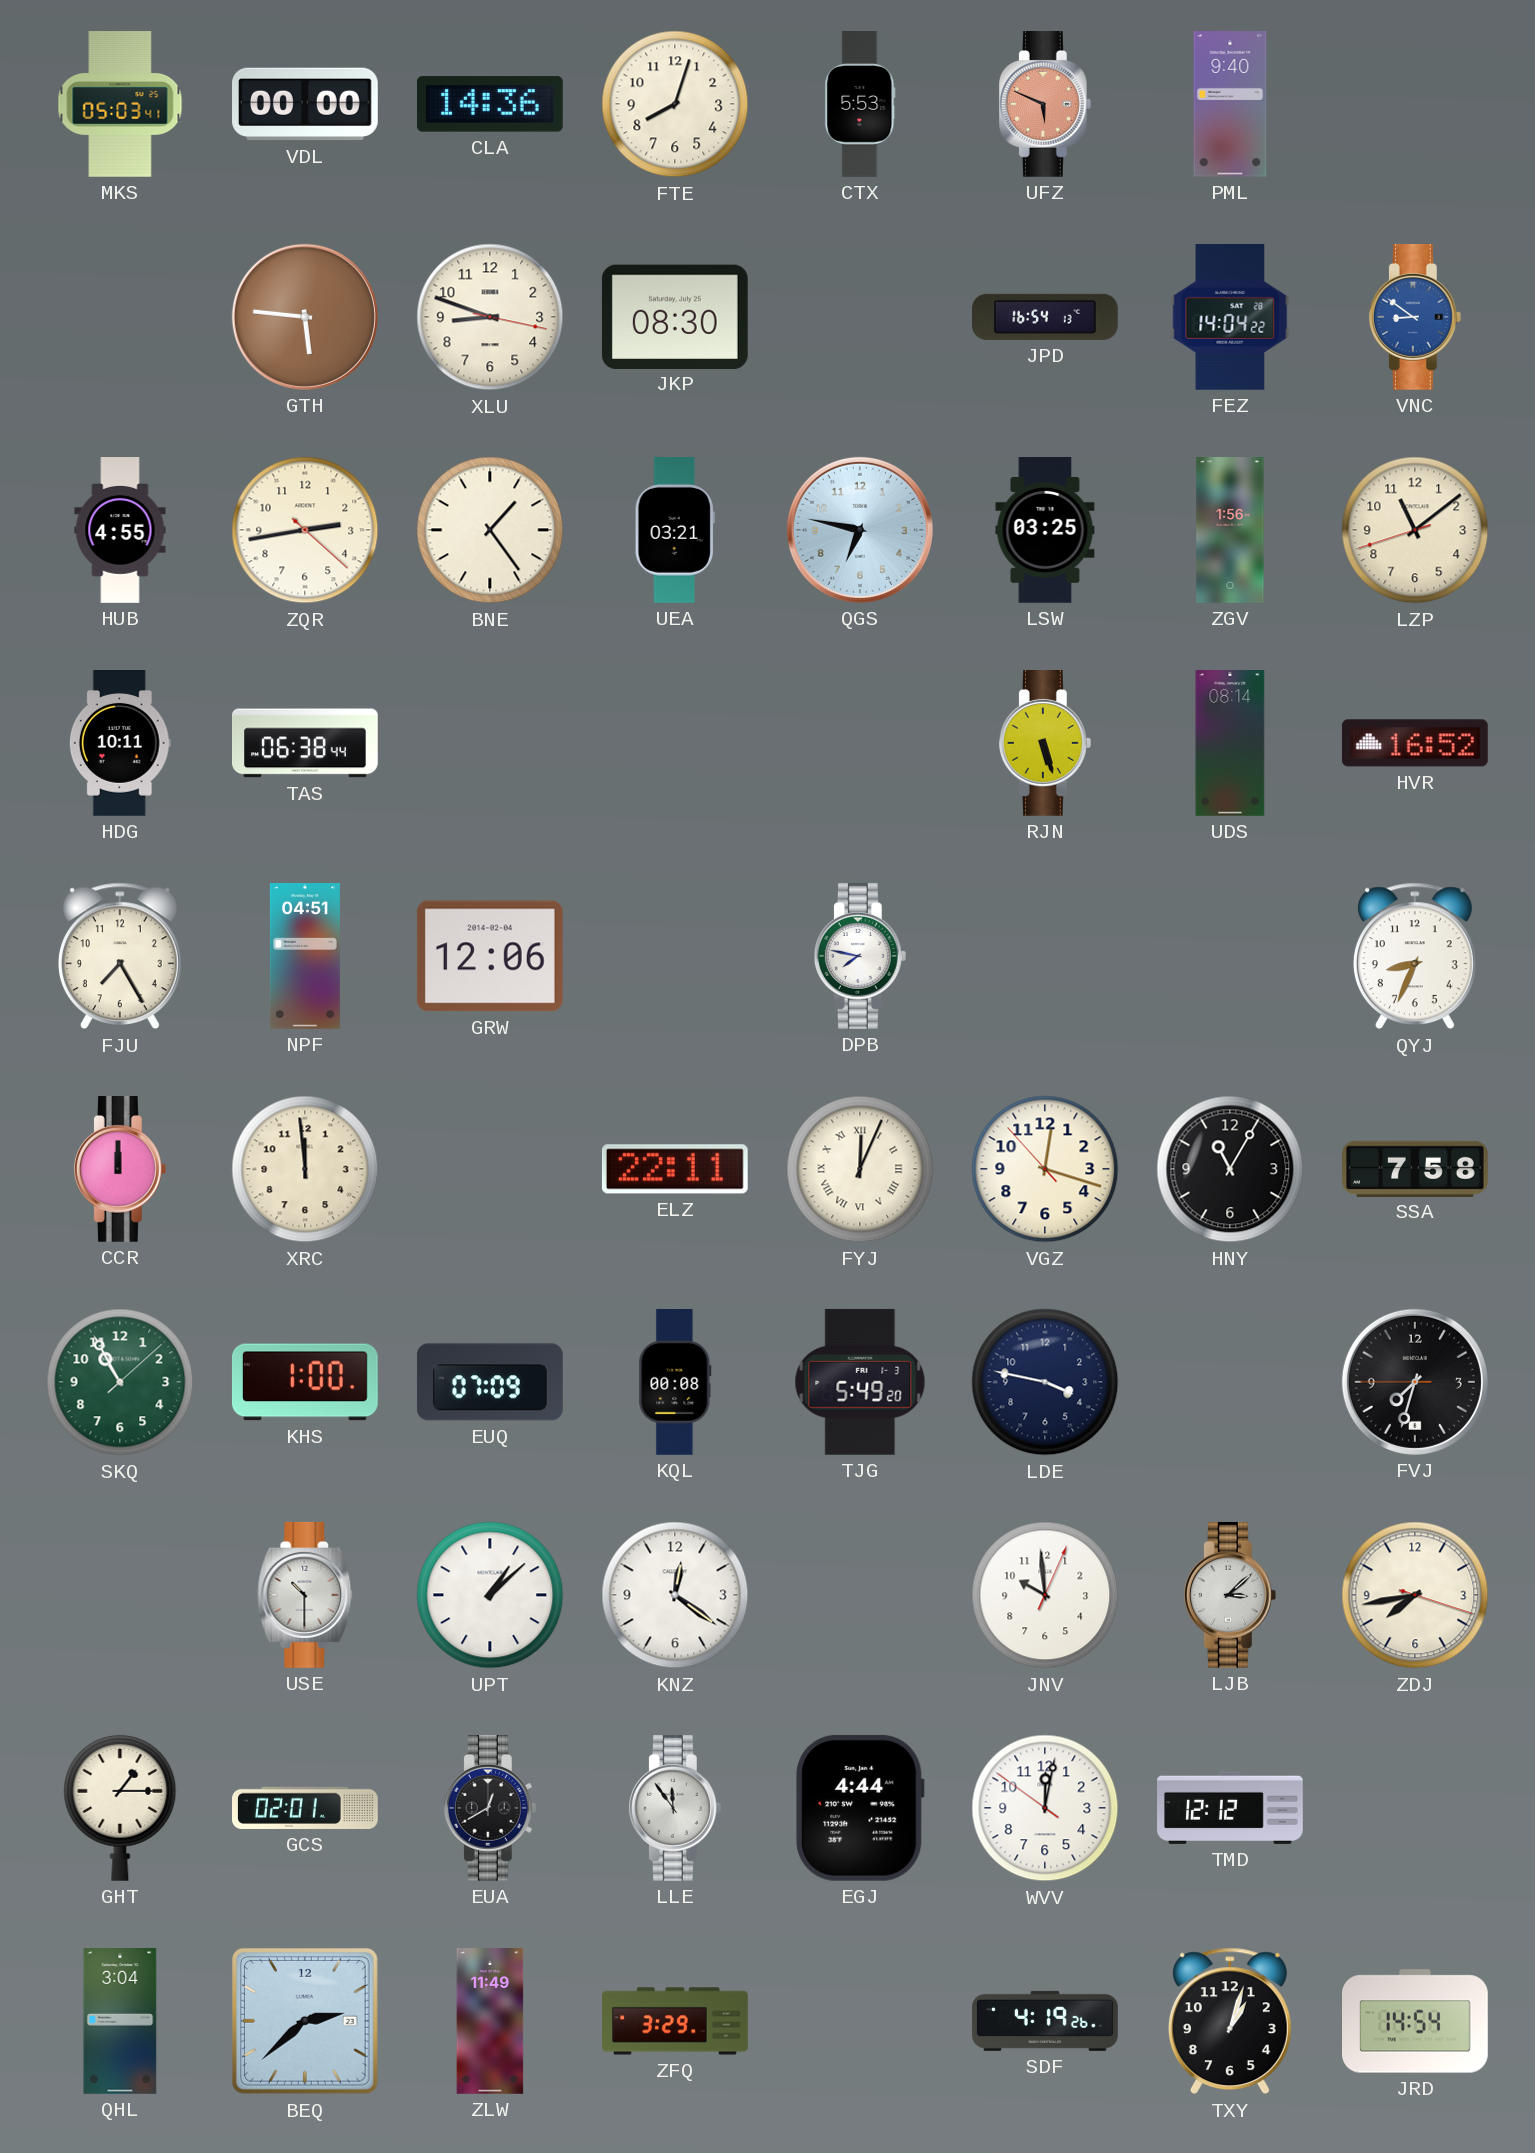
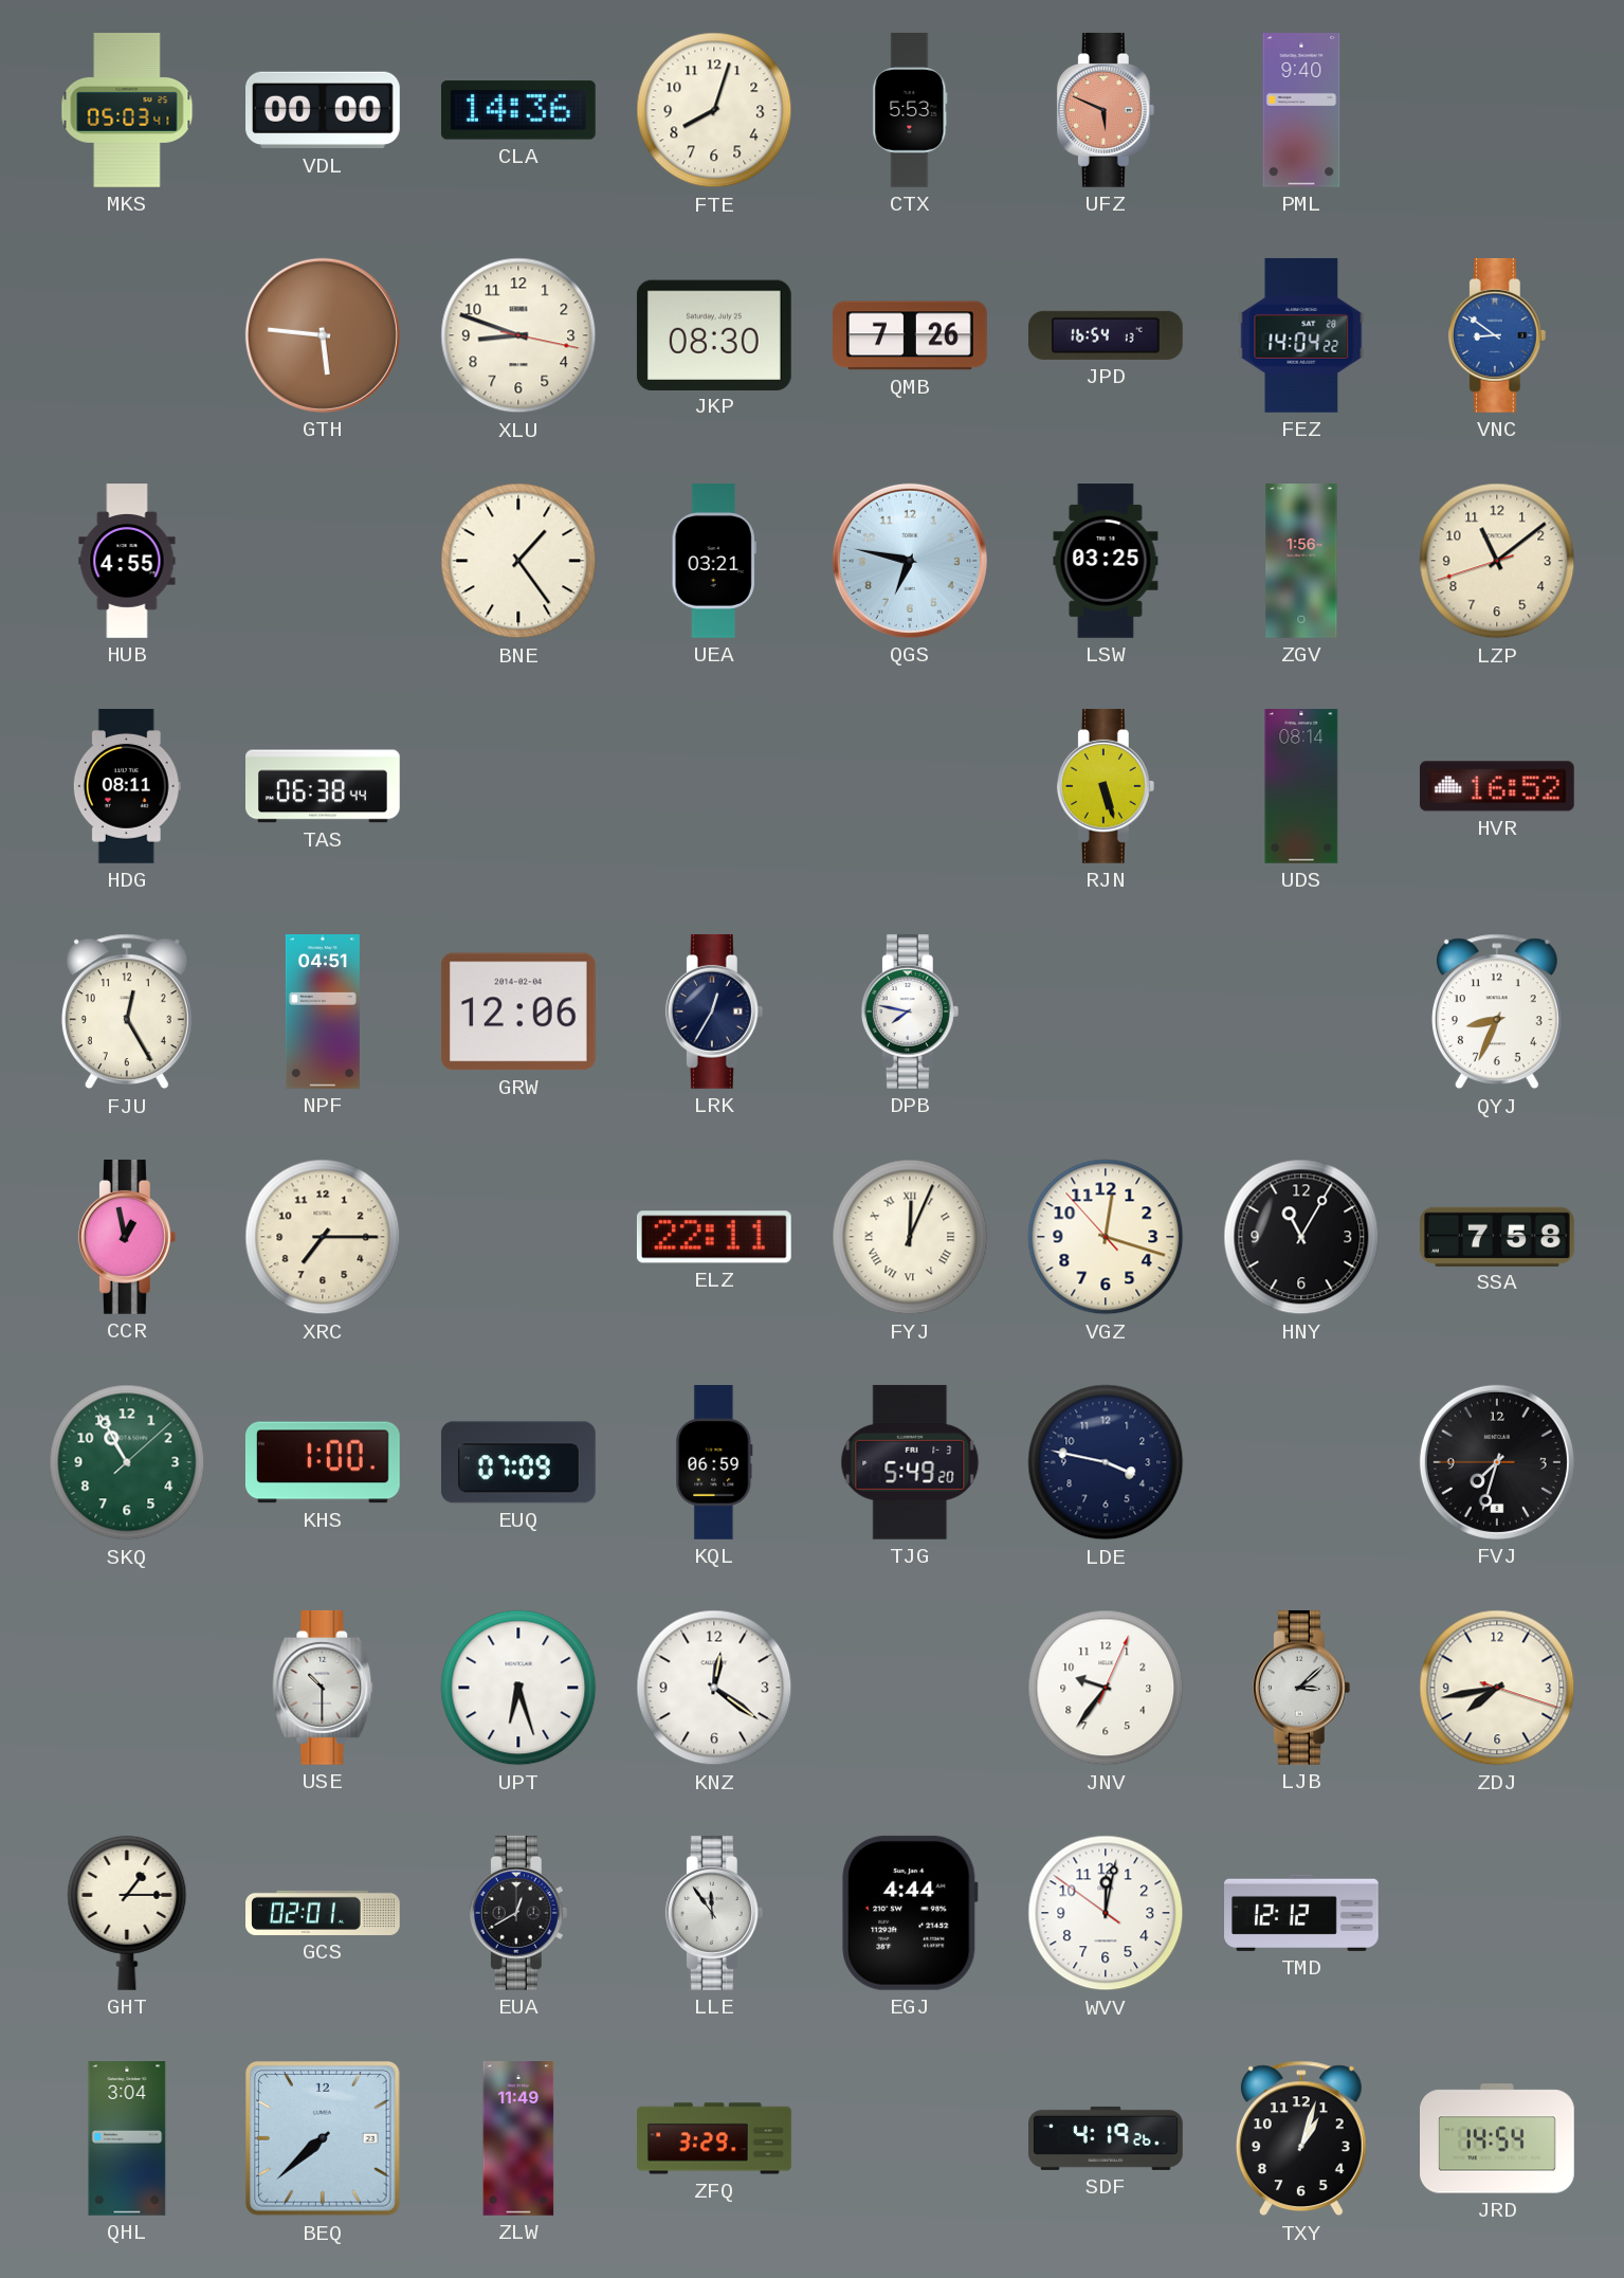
QMB: none -> 7:26
ZQR: 2:43 -> none
HDG: 10:11 -> 08:11
FJU: 7:25 -> 12:25
LRK: none -> 12:35
CCR: 12:00 -> 12:58
XRC: 11:59 -> 7:15
KQL: 00:08 -> 06:59
UPT: 1:08 -> 6:27
JNV: 9:59 -> 9:36
BEQ: 2:38 -> 7:38
